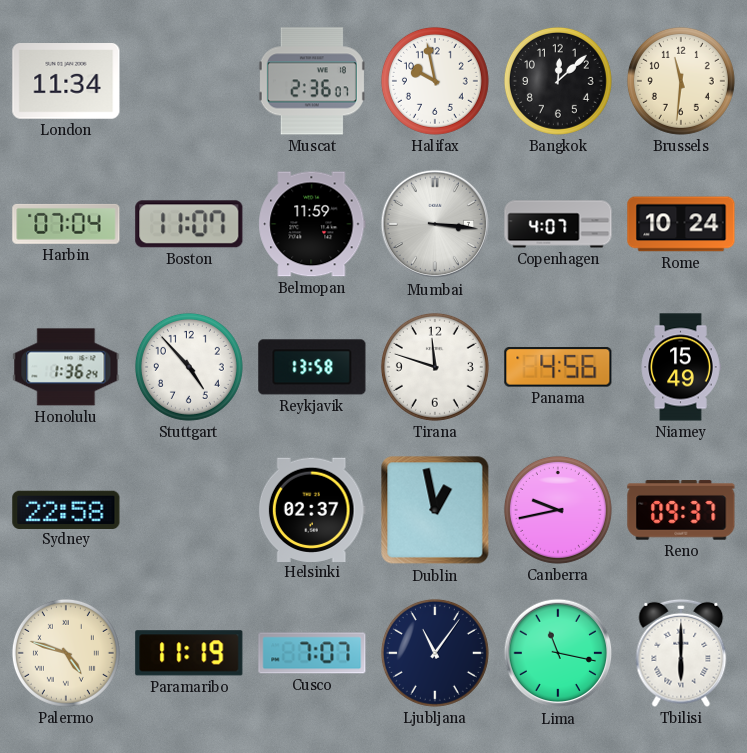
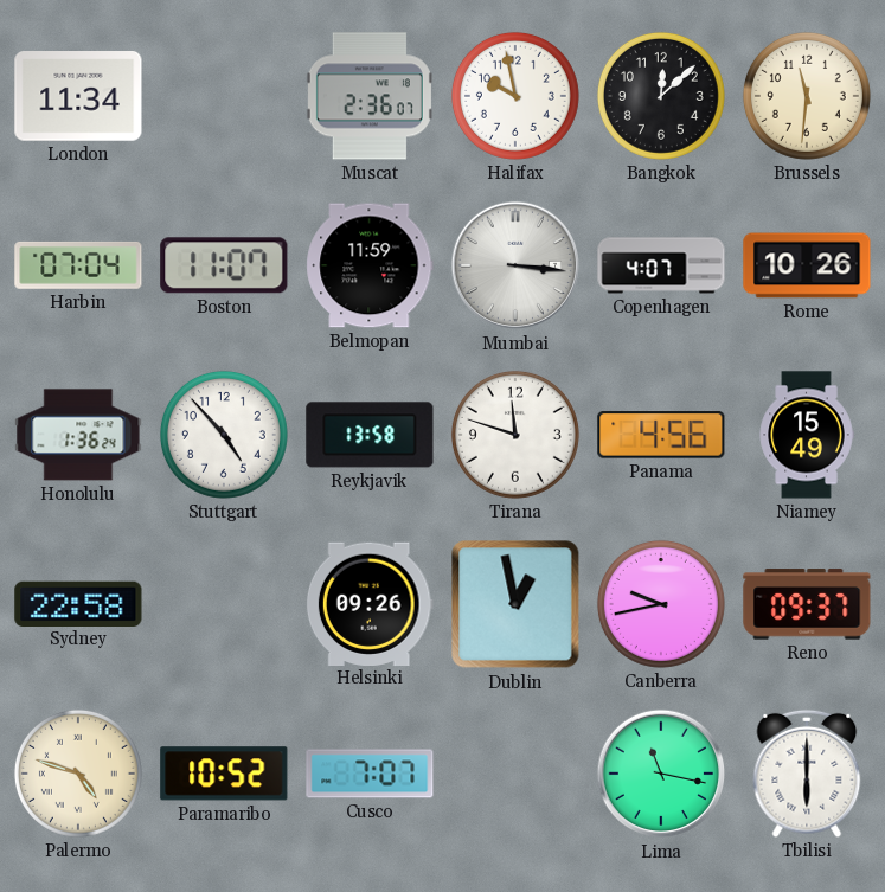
Rome: 10:24 -> 10:26
Helsinki: 02:37 -> 09:26
Paramaribo: 11:19 -> 10:52
Ljubljana: 11:06 -> none
